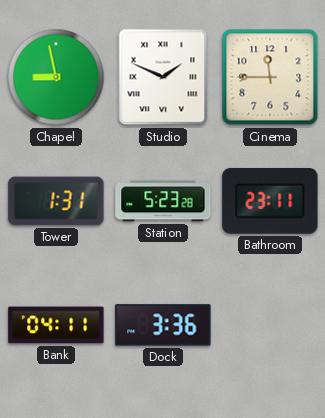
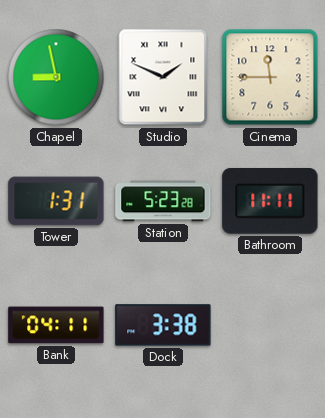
Bathroom: 23:11 -> 11:11
Dock: 3:36 -> 3:38
